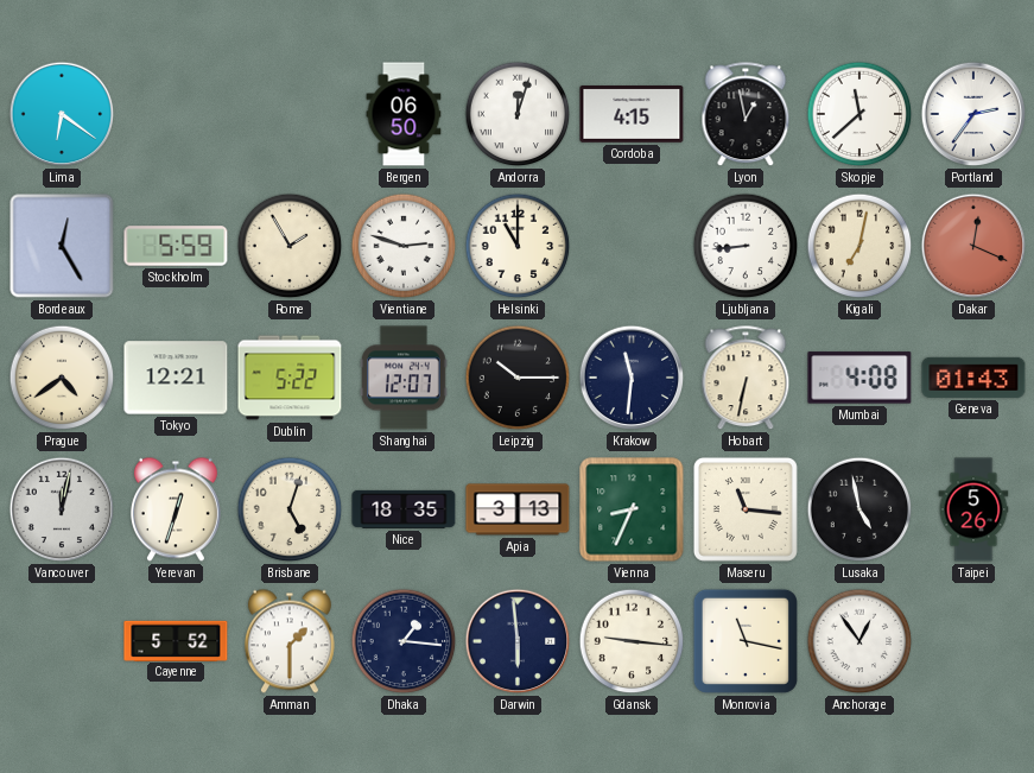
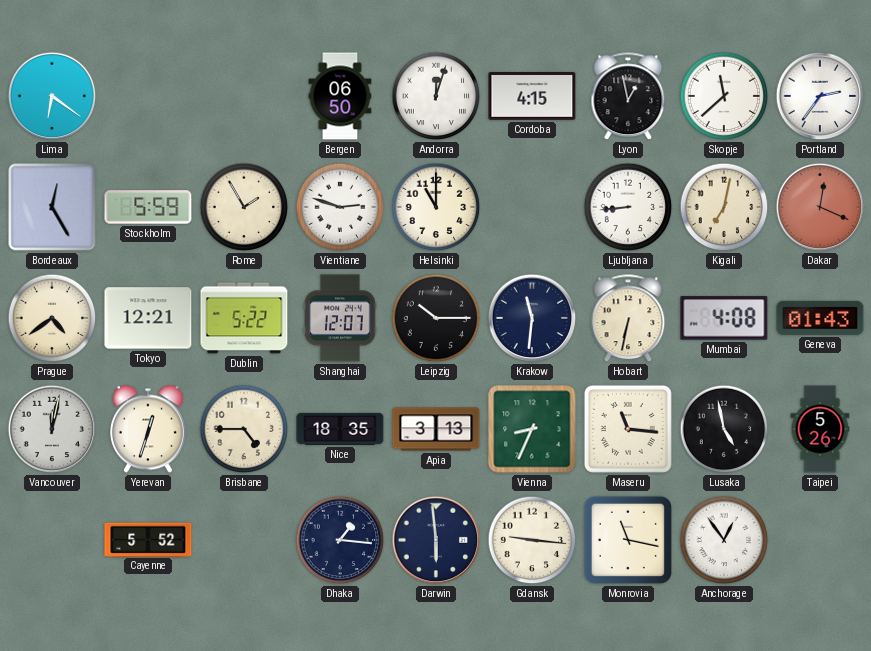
Brisbane: 5:03 -> 4:45
Amman: 1:30 -> none
